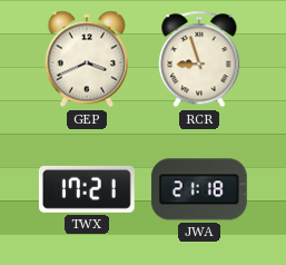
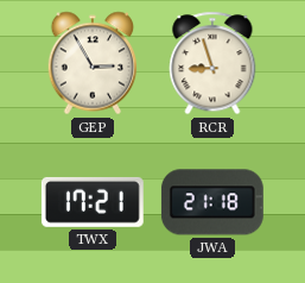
GEP: 3:41 -> 2:55
